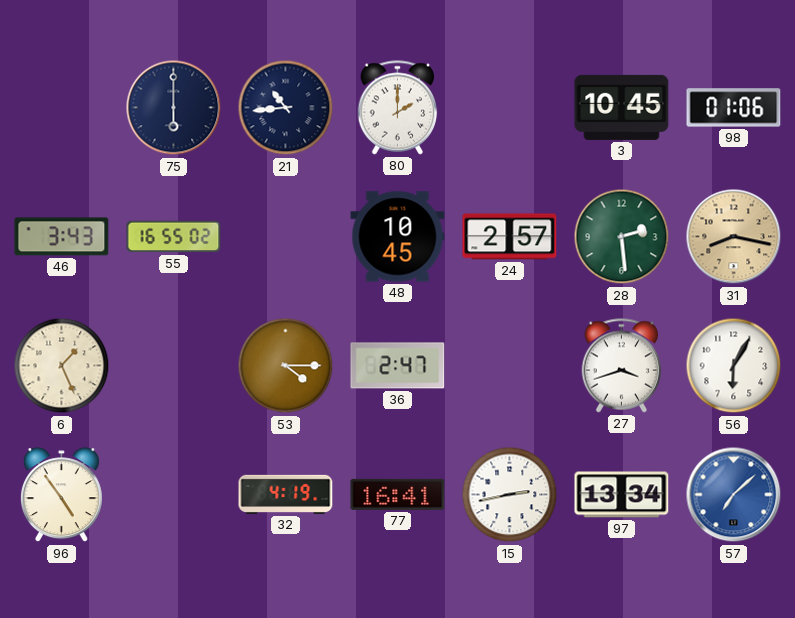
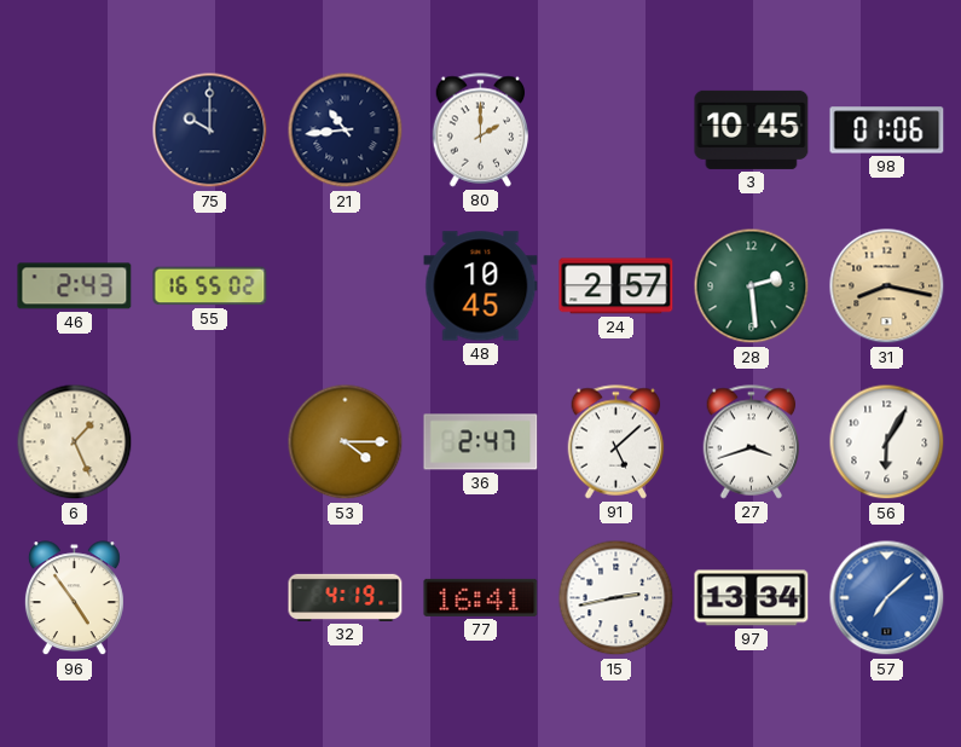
75: 6:00 -> 10:00
46: 3:43 -> 2:43
91: none -> 5:08
